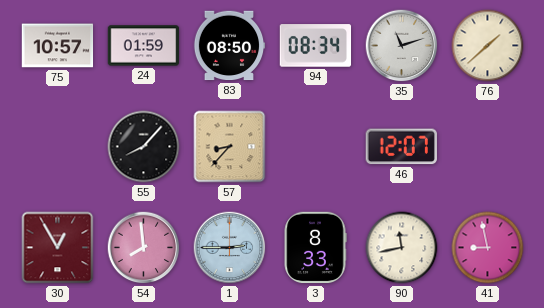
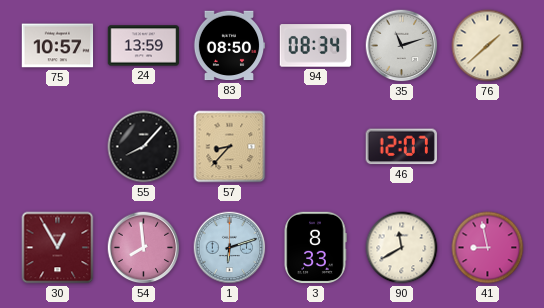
24: 01:59 -> 13:59
1: 2:45 -> 6:12
90: 11:43 -> 11:40
